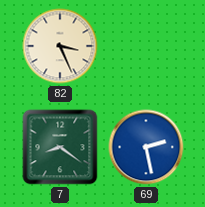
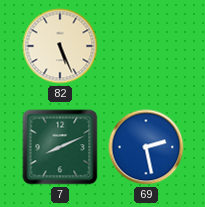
82: 3:26 -> 5:26
7: 8:21 -> 8:11
